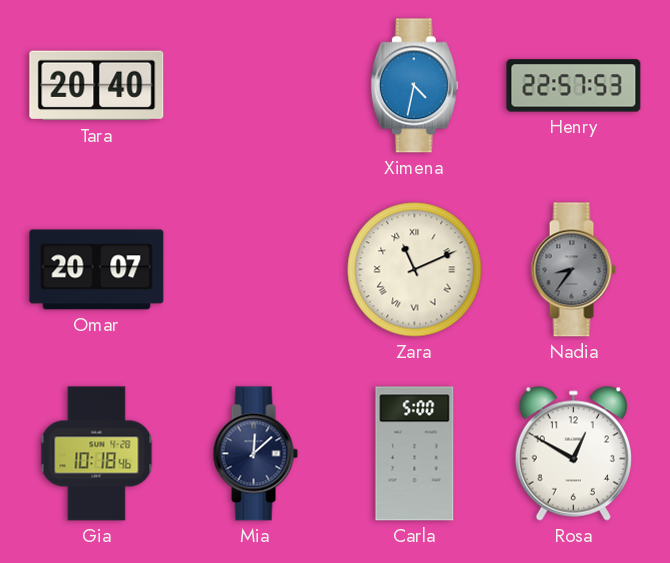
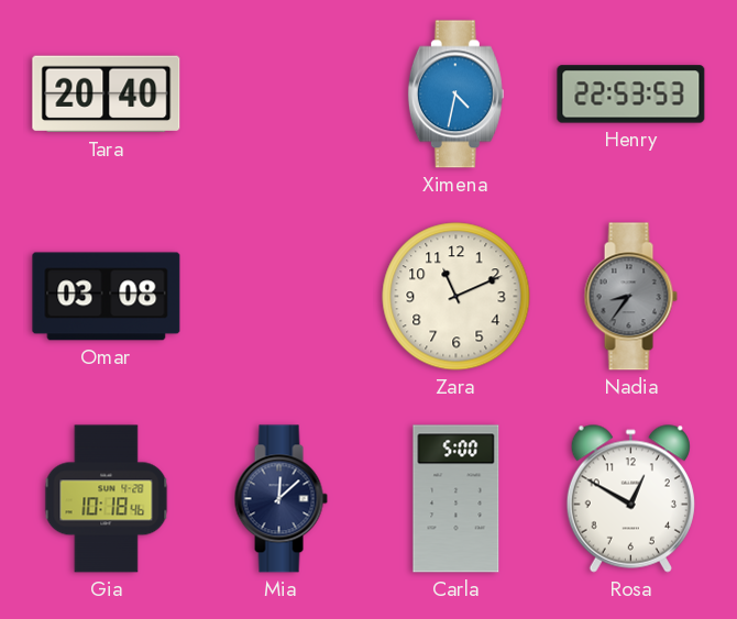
Henry: 22:57 -> 22:53
Omar: 20:07 -> 03:08
Zara numerals: Roman -> Arabic
